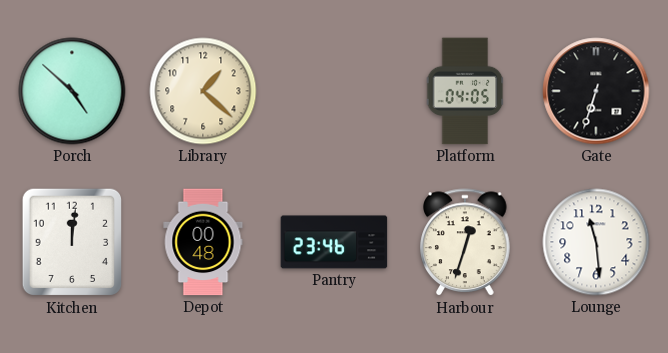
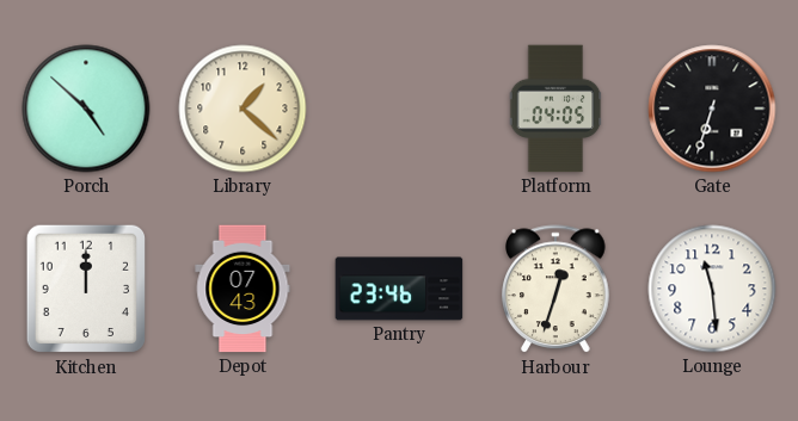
Kitchen: 12:01 -> 12:00
Depot: 00:48 -> 07:43
